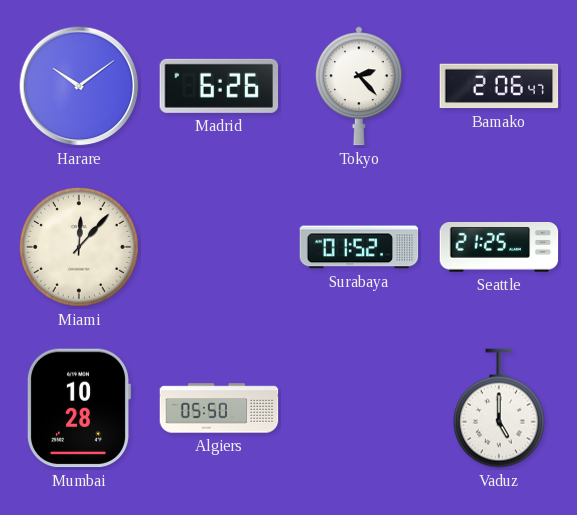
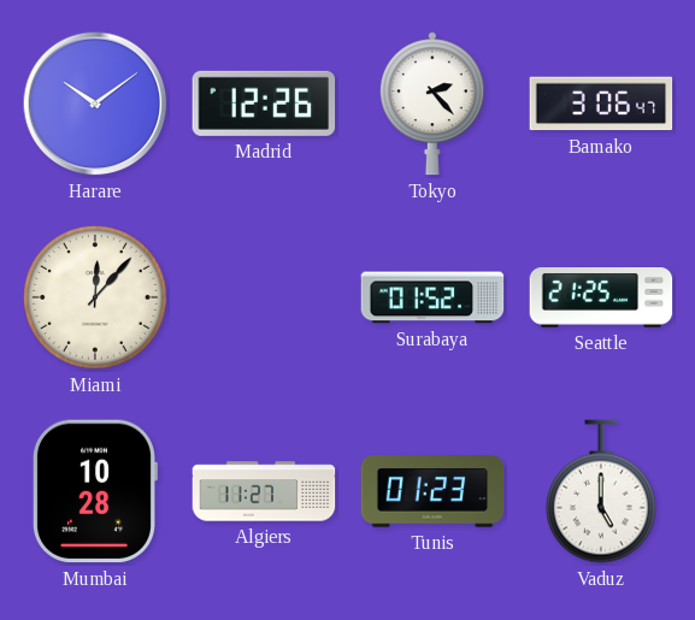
Madrid: 6:26 -> 12:26
Bamako: 2:06 -> 3:06
Algiers: 05:50 -> 11:27
Tunis: none -> 01:23
